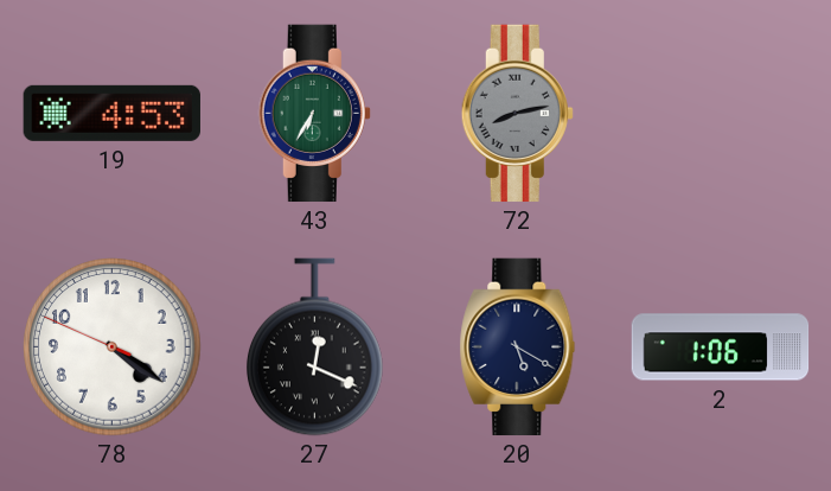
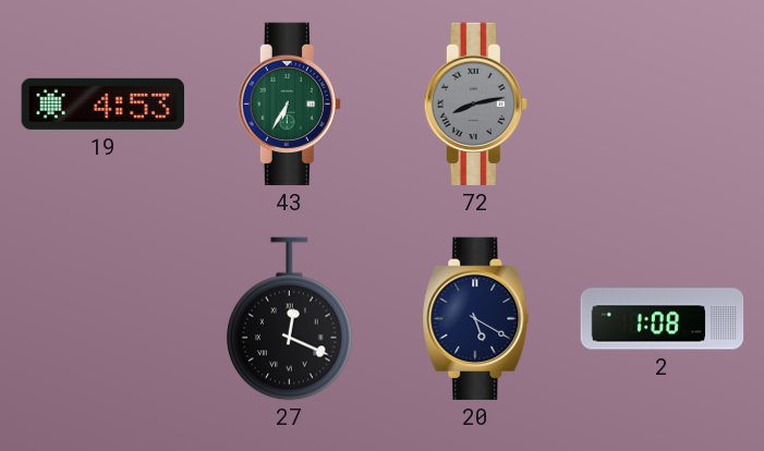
78: 4:20 -> none
2: 1:06 -> 1:08
